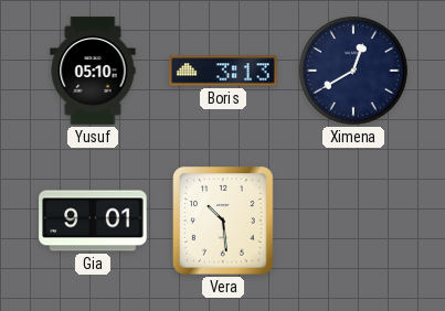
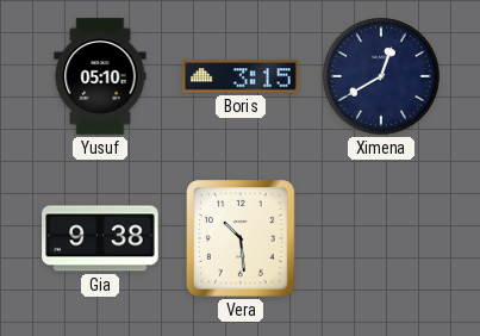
Boris: 3:13 -> 3:15
Gia: 9:01 -> 9:38
